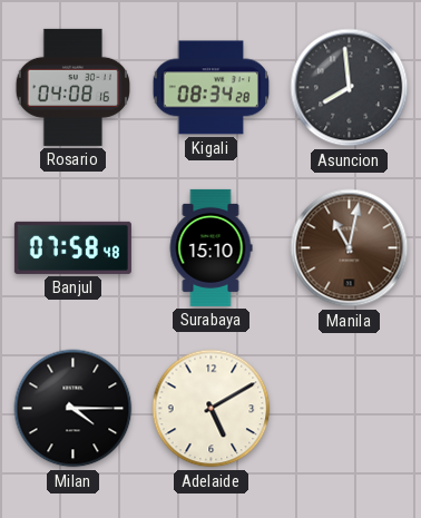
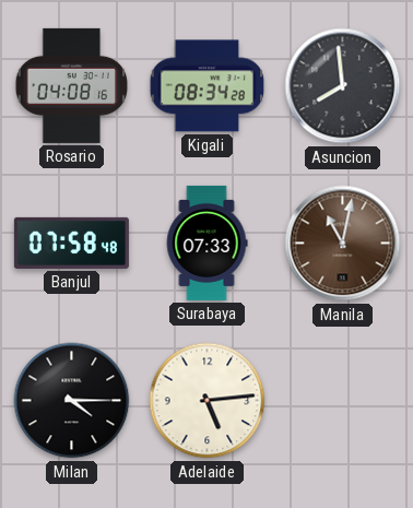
Surabaya: 15:10 -> 07:33
Adelaide: 5:10 -> 5:14
